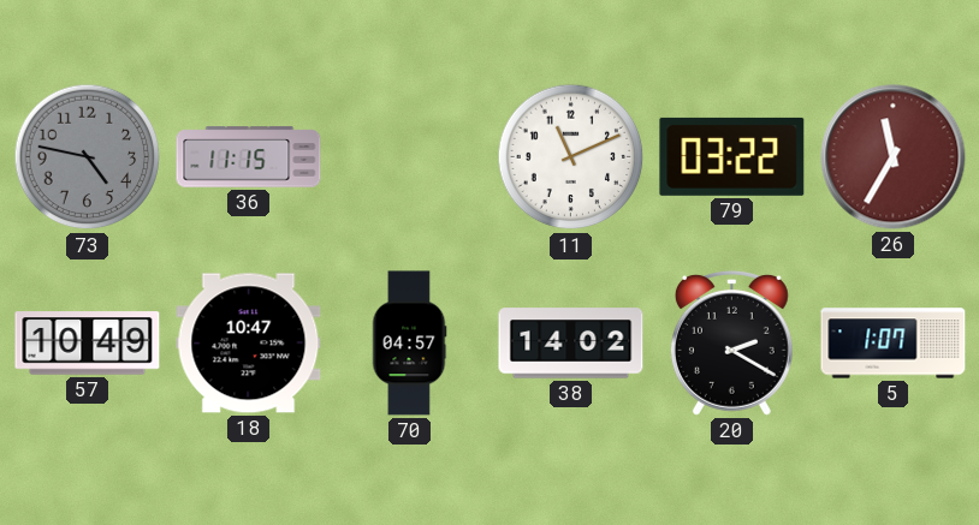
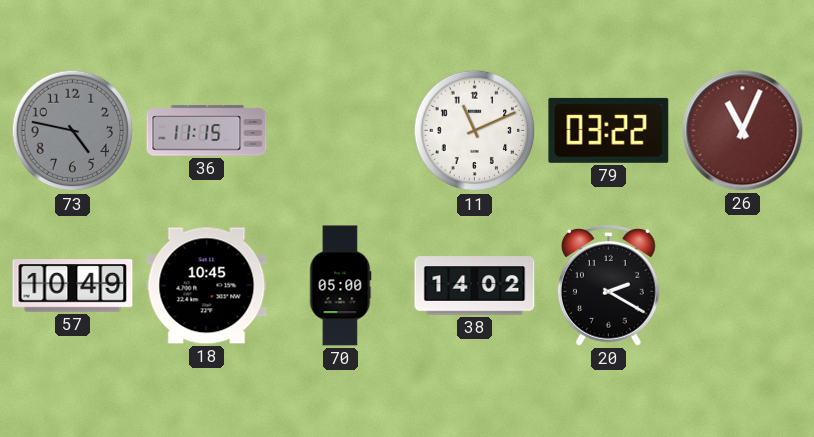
26: 11:35 -> 11:04
18: 10:47 -> 10:45
70: 04:57 -> 05:00
5: 1:07 -> none
